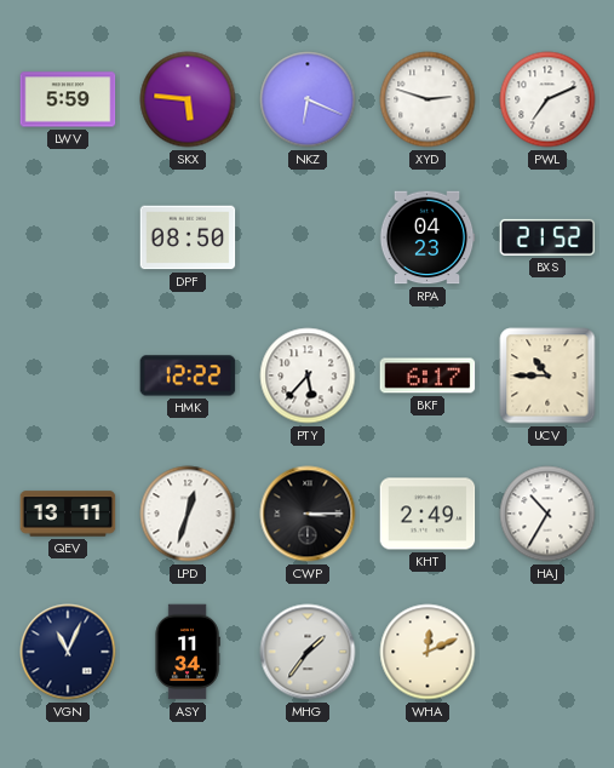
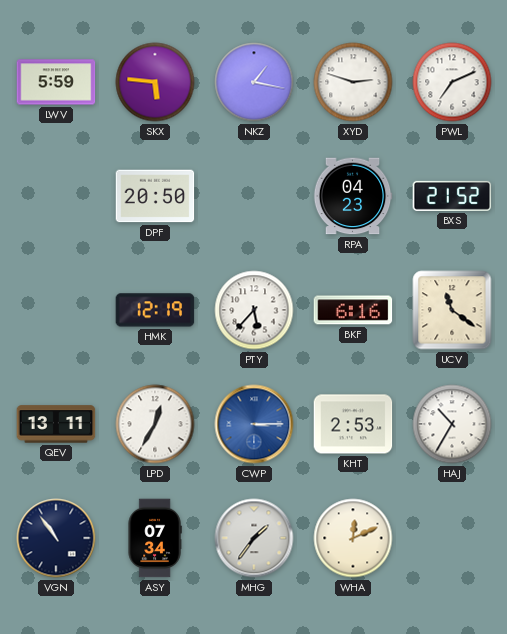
NKZ: 6:19 -> 1:17
DPF: 08:50 -> 20:50
HMK: 12:22 -> 12:19
BKF: 6:17 -> 6:16
UCV: 10:45 -> 11:21
LPD: 12:33 -> 12:35
CWP dial: black -> blue
KHT: 2:49 -> 2:53
VGN: 11:04 -> 10:54
ASY: 11:34 -> 07:34
